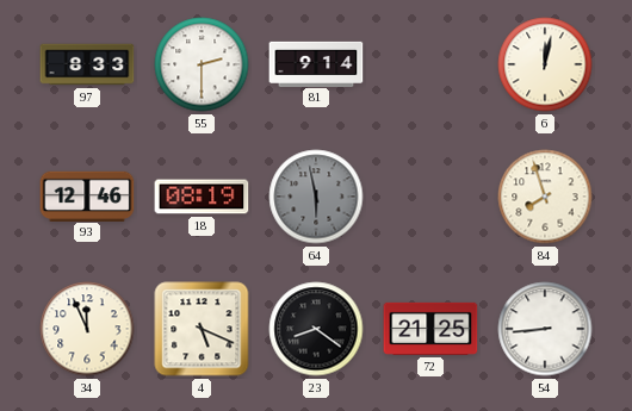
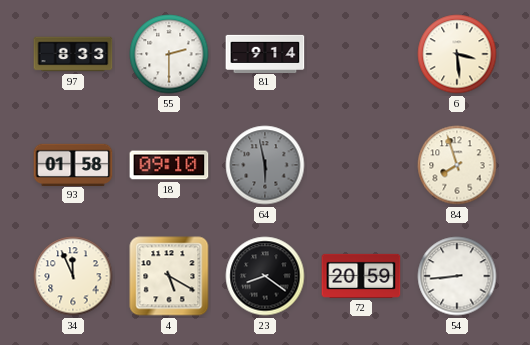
6: 12:02 -> 3:29
93: 12:46 -> 01:58
18: 08:19 -> 09:10
4: 5:19 -> 5:20
72: 21:25 -> 20:59
